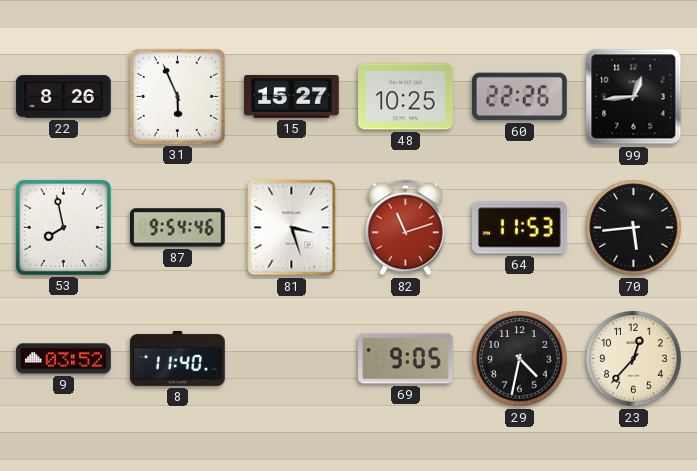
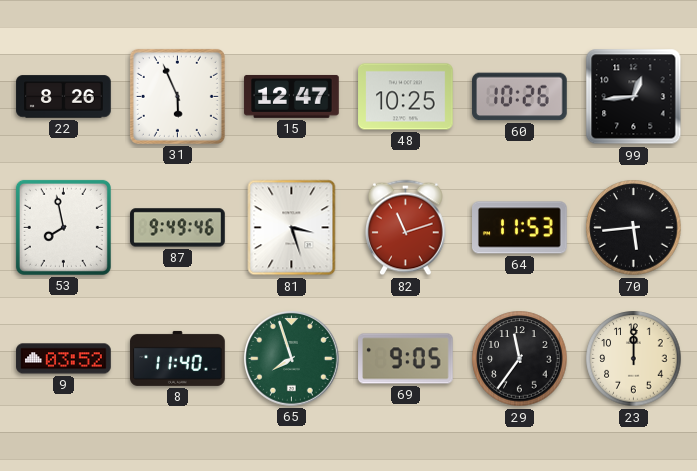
15: 15:27 -> 12:47
60: 22:26 -> 10:26
87: 9:54 -> 9:49
65: none -> 7:57
29: 4:32 -> 11:36
23: 12:37 -> 12:00
